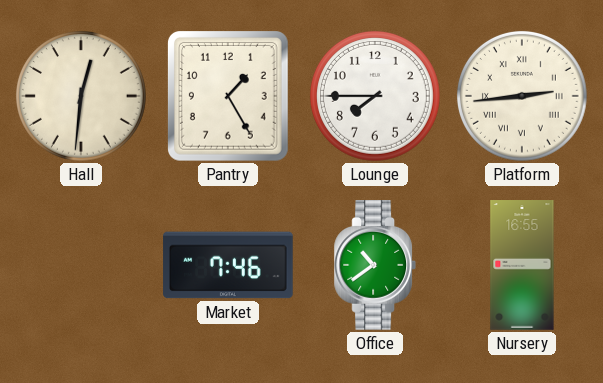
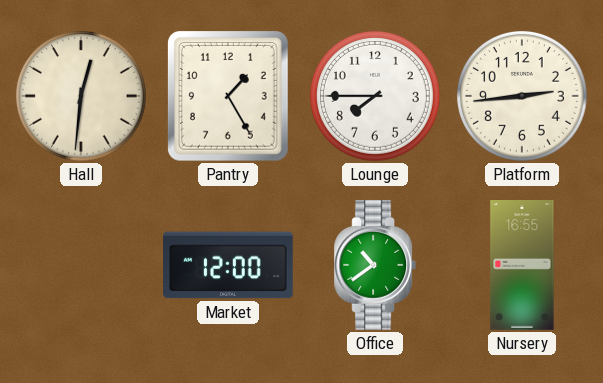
Platform numerals: Roman -> Arabic
Market: 7:46 -> 12:00
